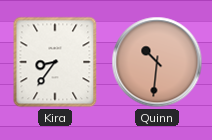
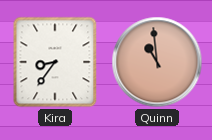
Quinn: 10:31 -> 10:59
